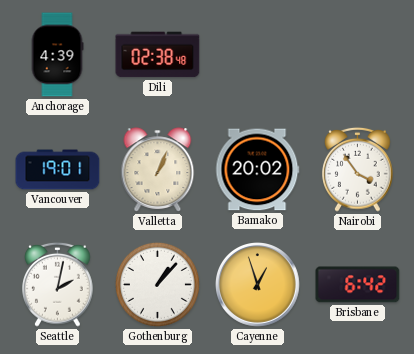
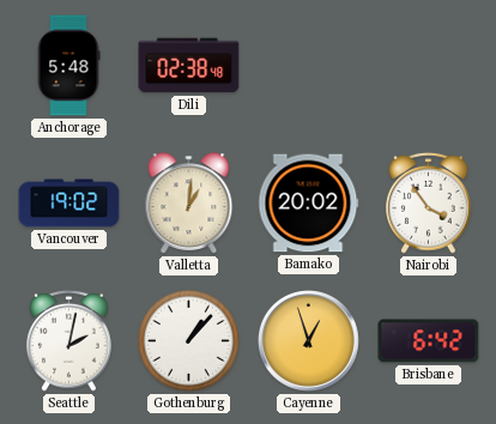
Anchorage: 4:39 -> 5:48
Vancouver: 19:01 -> 19:02
Valletta: 1:04 -> 1:01
